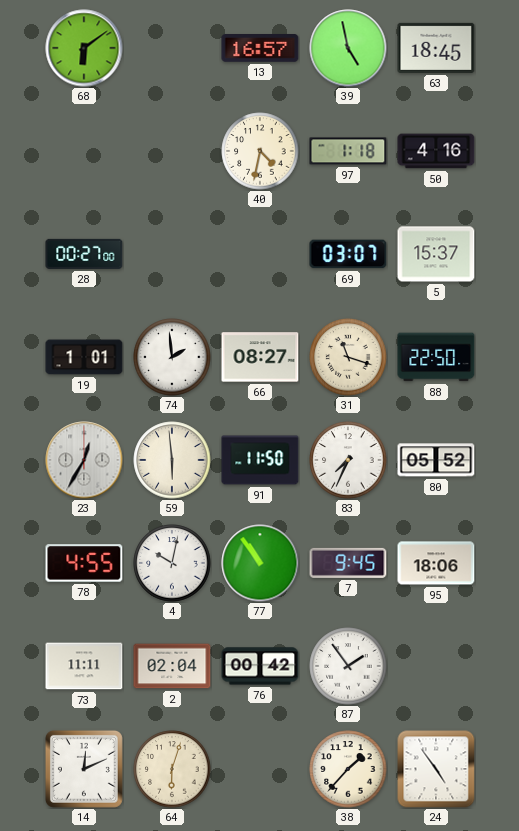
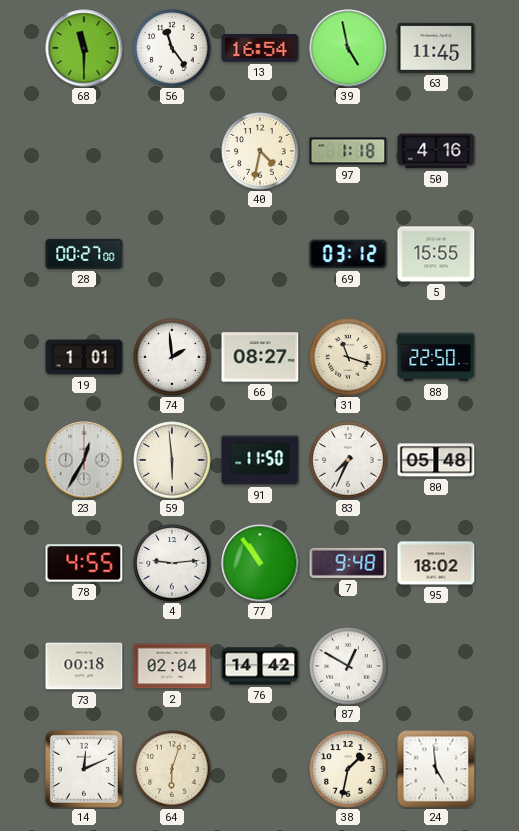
68: 6:09 -> 11:30
56: none -> 11:24
13: 16:57 -> 16:54
63: 18:45 -> 11:45
69: 03:07 -> 03:12
5: 15:37 -> 15:55
80: 05:52 -> 05:48
4: 10:02 -> 9:14
7: 9:45 -> 9:48
95: 18:06 -> 18:02
73: 11:11 -> 00:18
76: 00:42 -> 14:42
87: 1:54 -> 12:50
38: 1:37 -> 1:32
24: 4:54 -> 4:59
